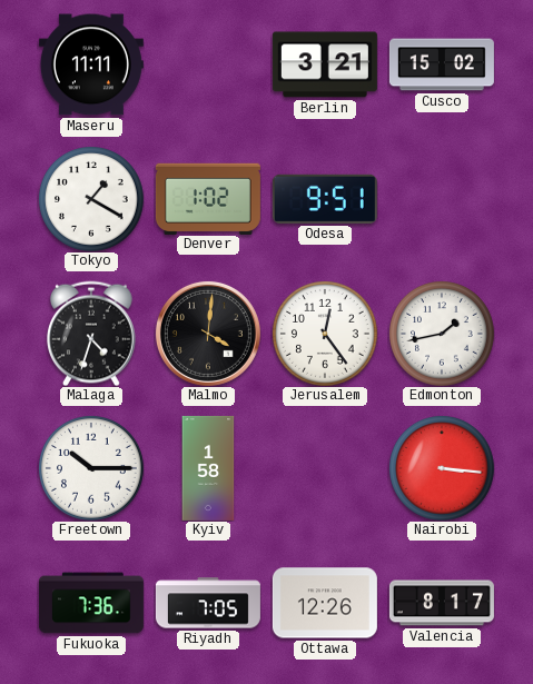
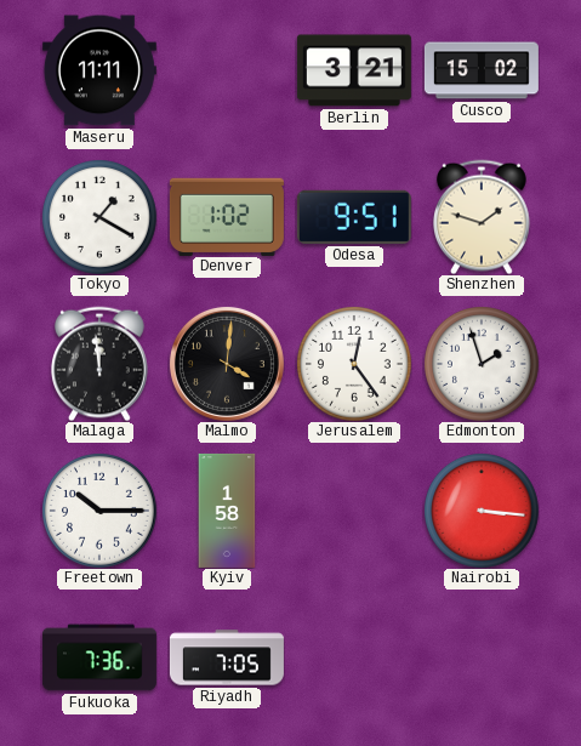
Shenzhen: none -> 1:48
Malaga: 4:33 -> 11:59
Edmonton: 1:43 -> 1:57
Ottawa: 12:26 -> none
Valencia: 8:17 -> none
